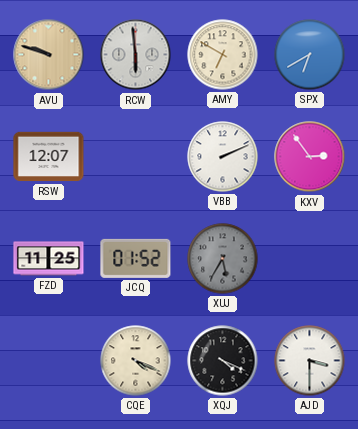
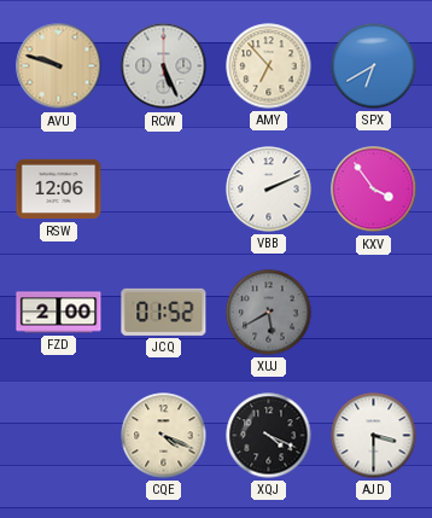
RCW: 5:59 -> 5:26
AMY: 6:50 -> 6:53
RSW: 12:07 -> 12:06
KXV: 2:54 -> 3:54
FZD: 11:25 -> 2:00
XUJ: 5:35 -> 5:40
